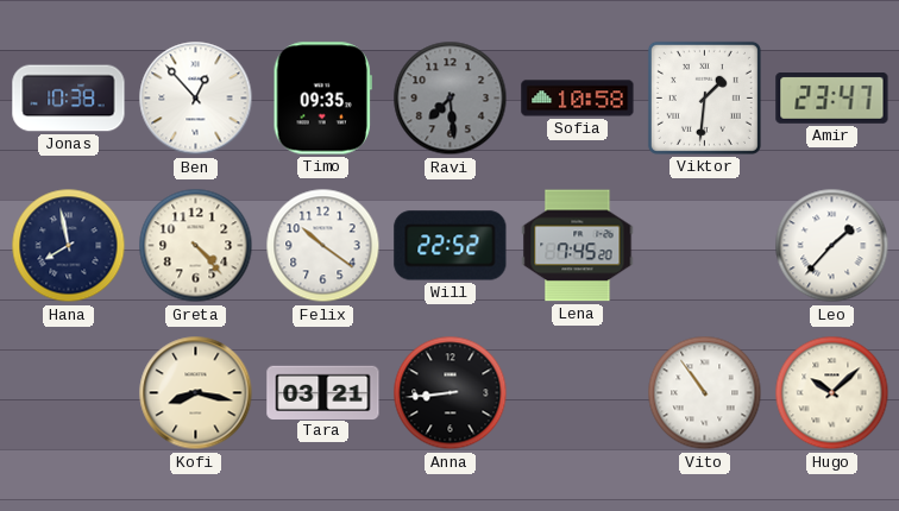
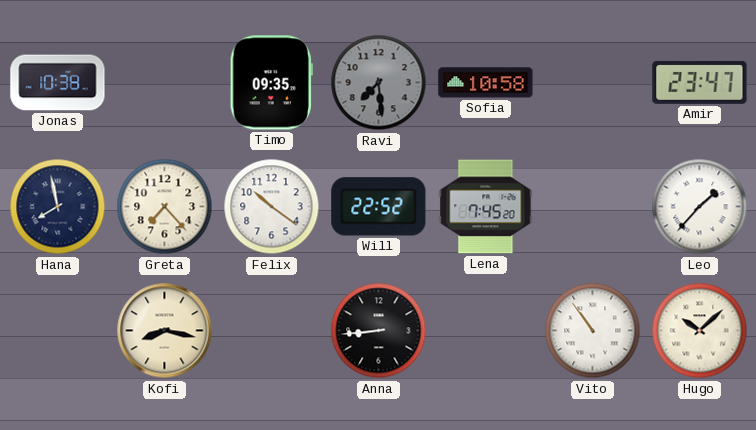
Ben: 12:53 -> none
Viktor: 1:31 -> none
Greta: 4:23 -> 7:23
Tara: 03:21 -> none
